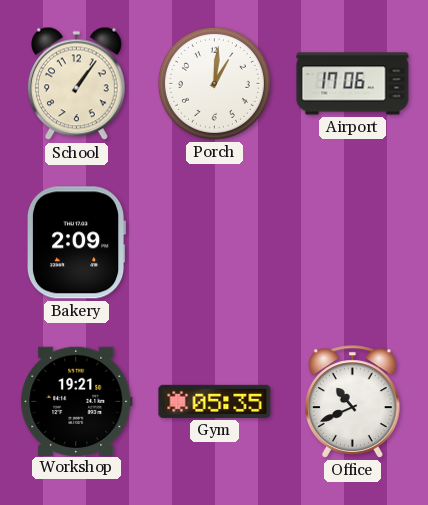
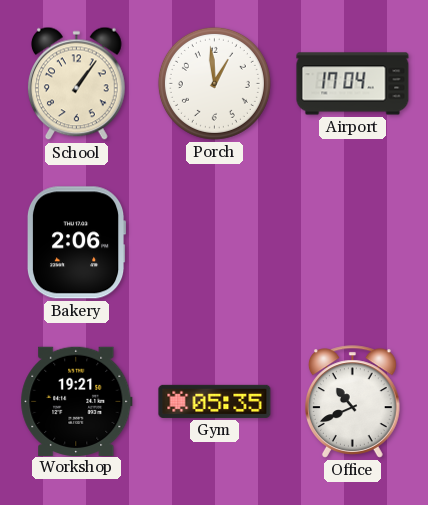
Porch: 1:01 -> 12:59
Airport: 17:06 -> 17:04
Bakery: 2:09 -> 2:06
